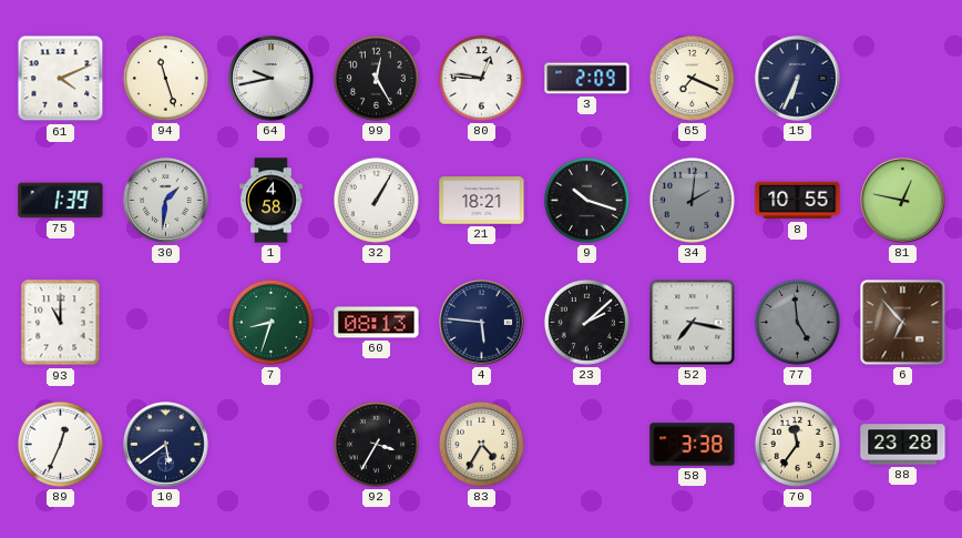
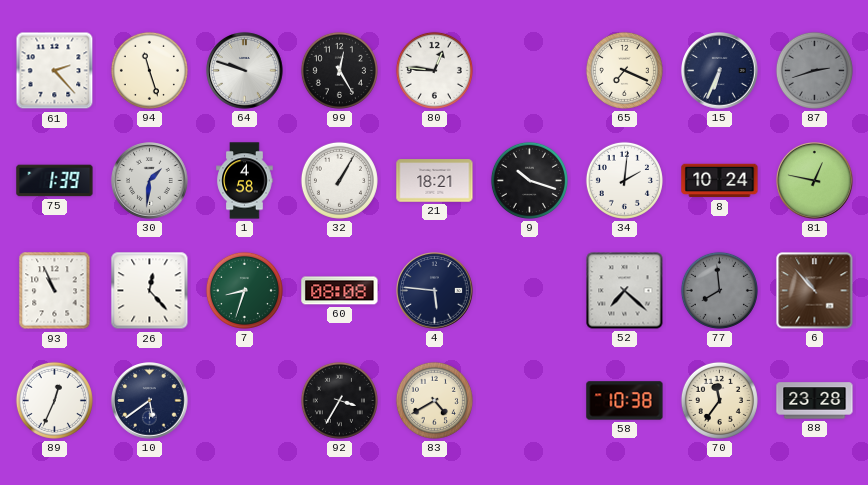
61: 4:11 -> 2:23
64: 9:43 -> 9:48
3: 2:09 -> none
87: none -> 2:42
34 dial: grey -> white
8: 10:55 -> 10:24
93: 11:00 -> 10:56
26: none -> 12:23
60: 08:13 -> 08:08
23: 2:08 -> none
52: 7:17 -> 7:22
77: 4:59 -> 7:59
6: 6:53 -> 10:53
83: 4:35 -> 4:40
58: 3:38 -> 10:38
